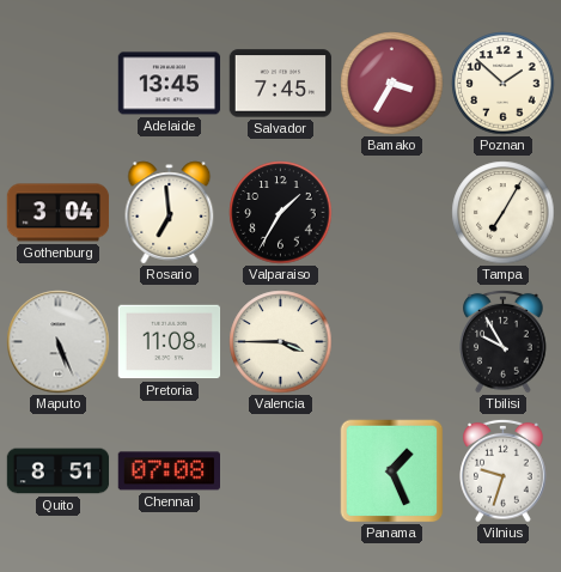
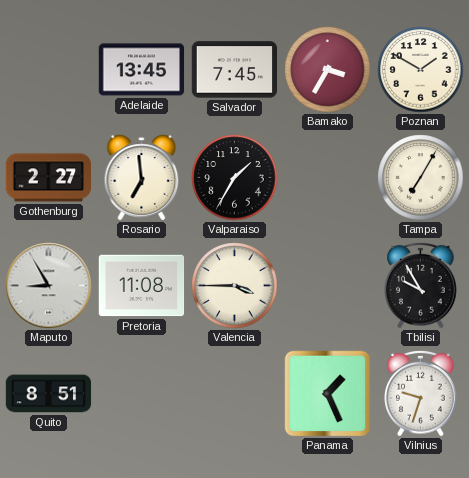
Poznan: 1:52 -> 1:50
Gothenburg: 3:04 -> 2:27
Maputo: 5:26 -> 8:55
Chennai: 07:08 -> none
